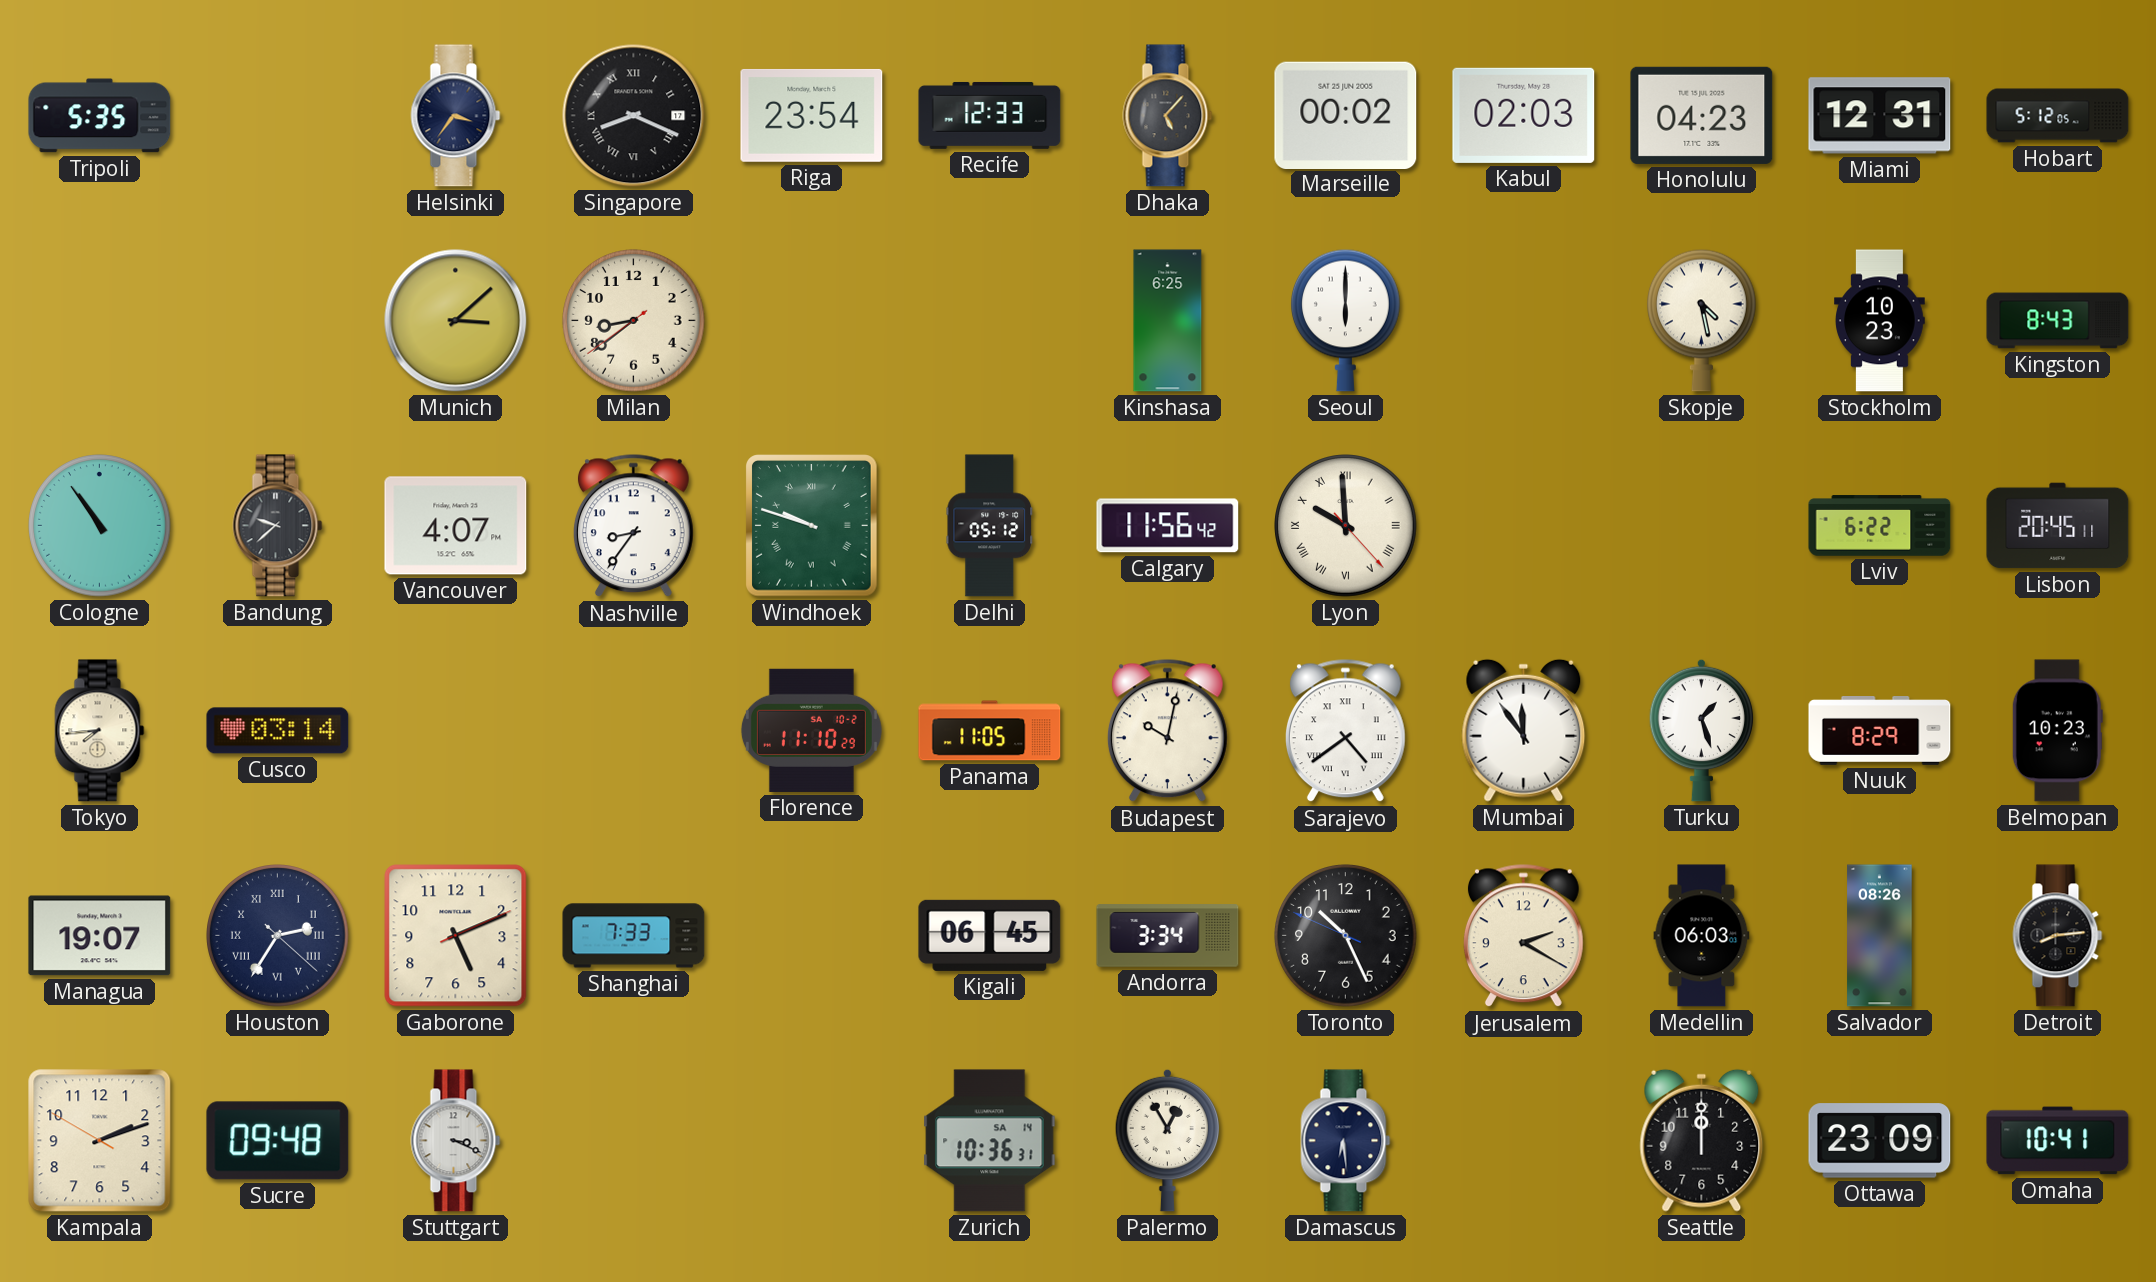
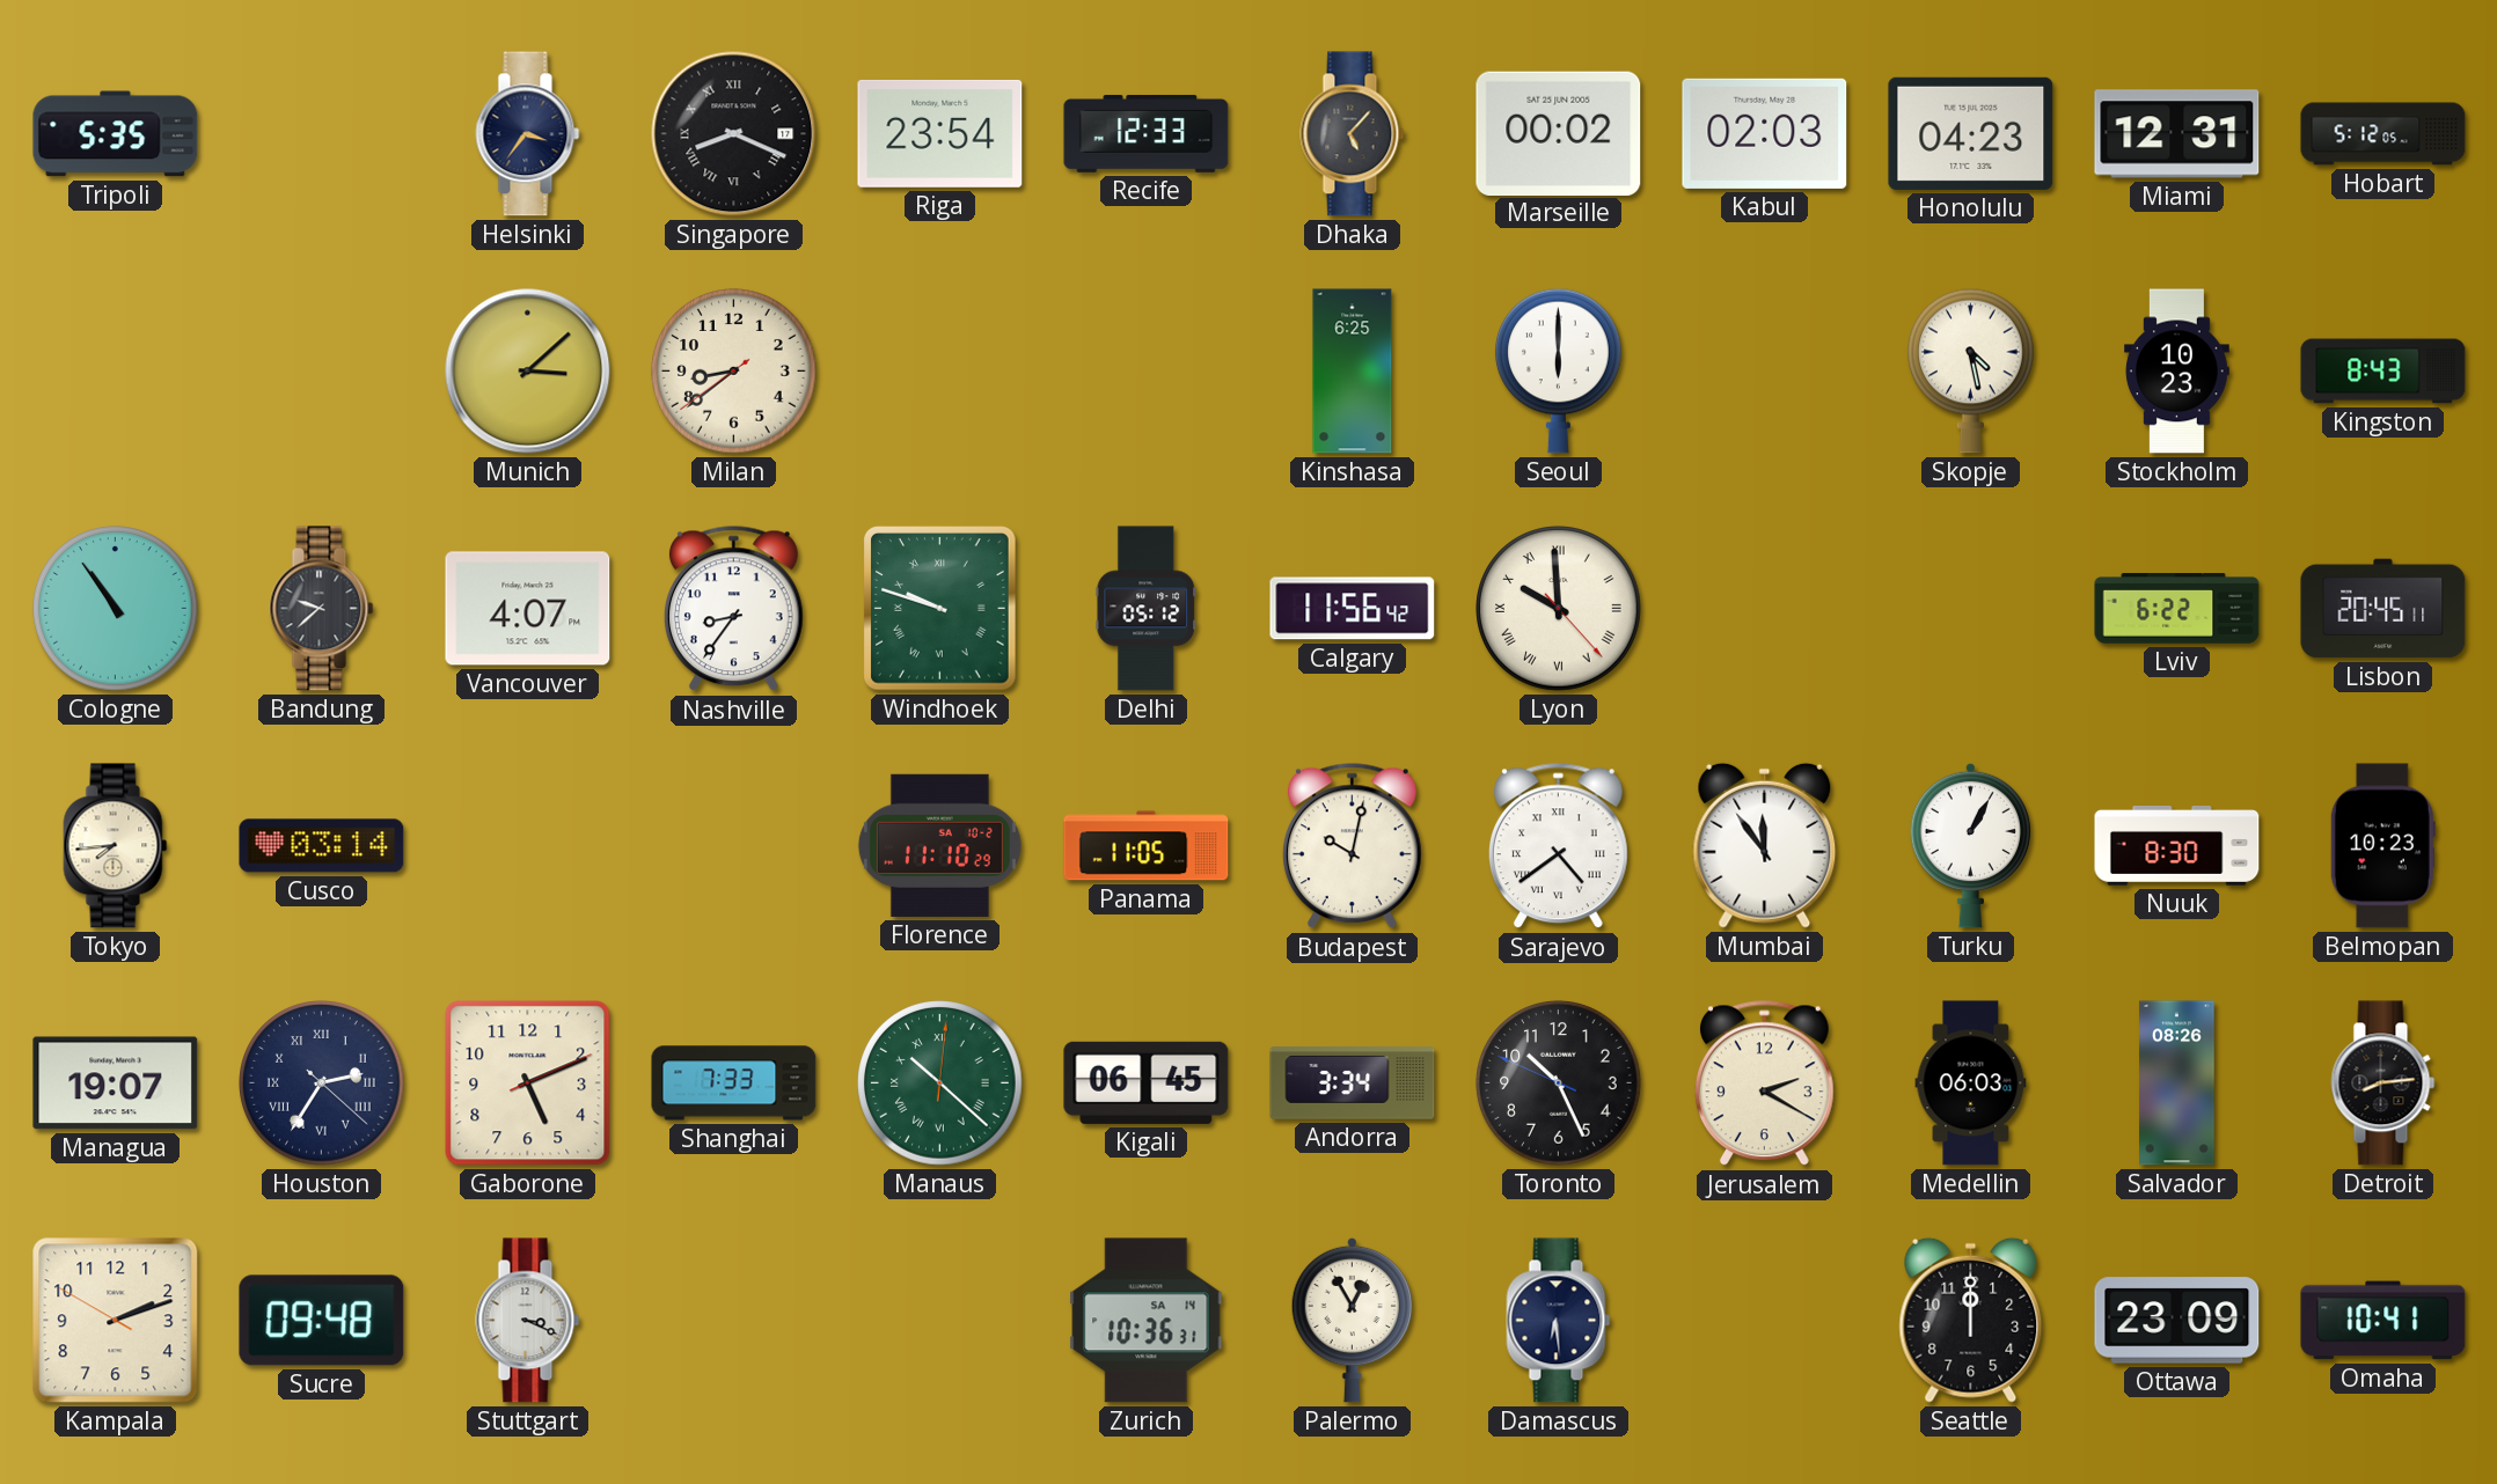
Turku: 1:27 -> 1:05
Nuuk: 8:29 -> 8:30
Manaus: none -> 10:22
